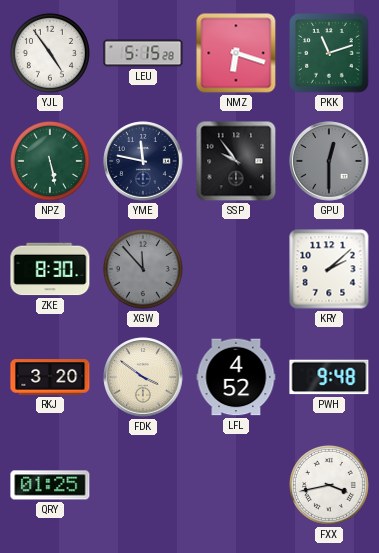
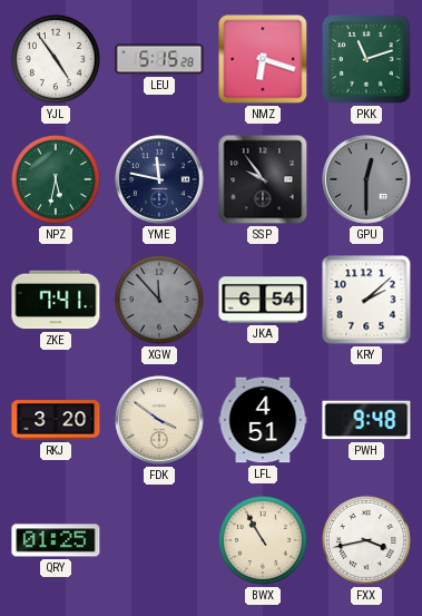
NPZ: 5:28 -> 5:32
ZKE: 8:30 -> 7:41
JKA: none -> 6:54
LFL: 4:52 -> 4:51
BWX: none -> 10:55
